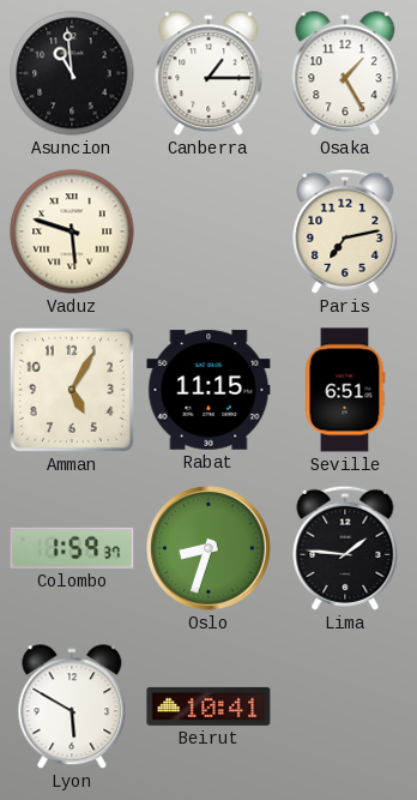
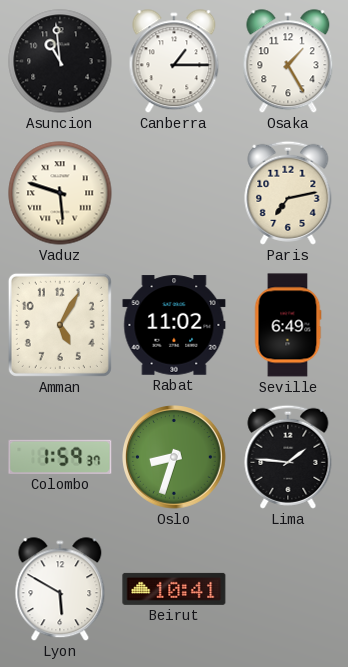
Rabat: 11:15 -> 11:02
Seville: 6:51 -> 6:49
